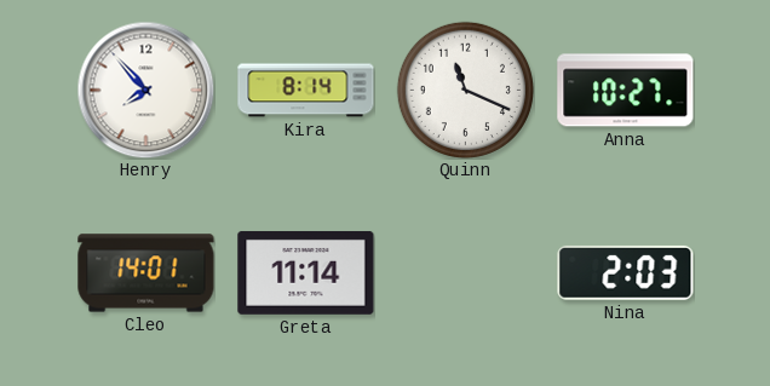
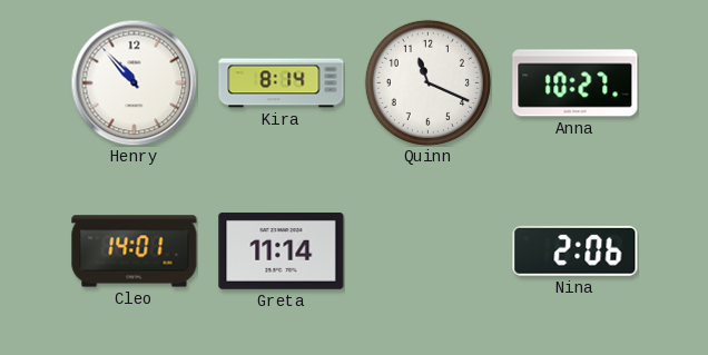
Henry: 7:53 -> 10:53
Nina: 2:03 -> 2:06
